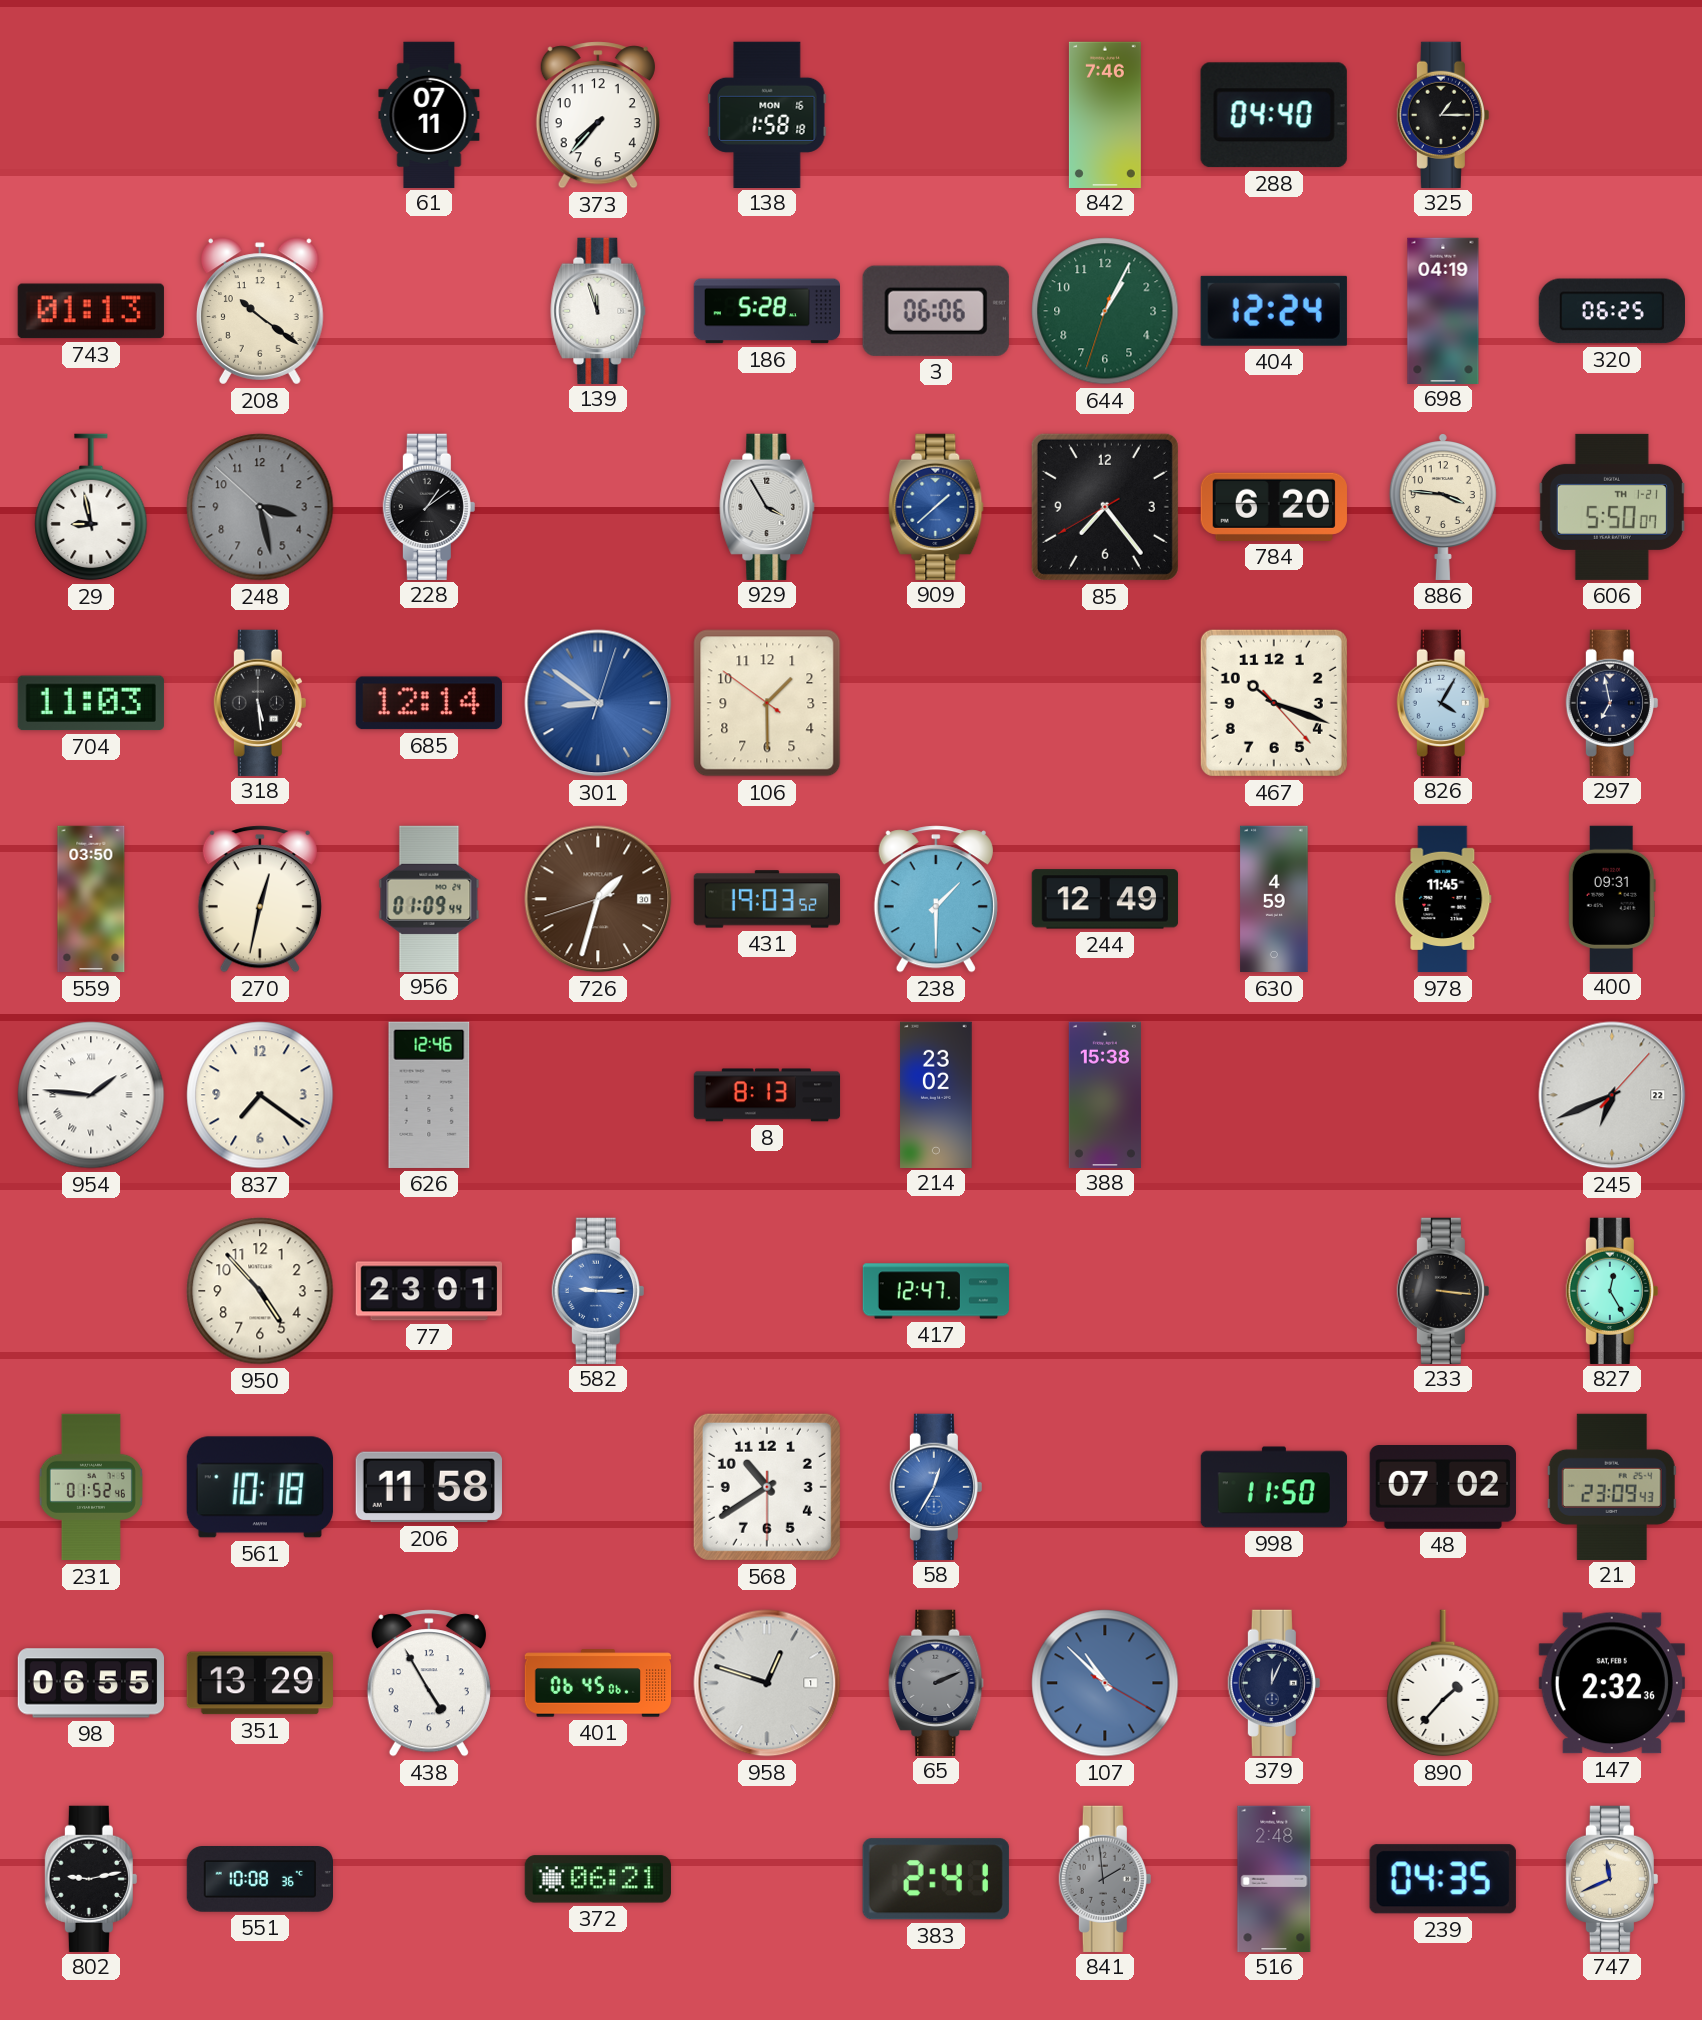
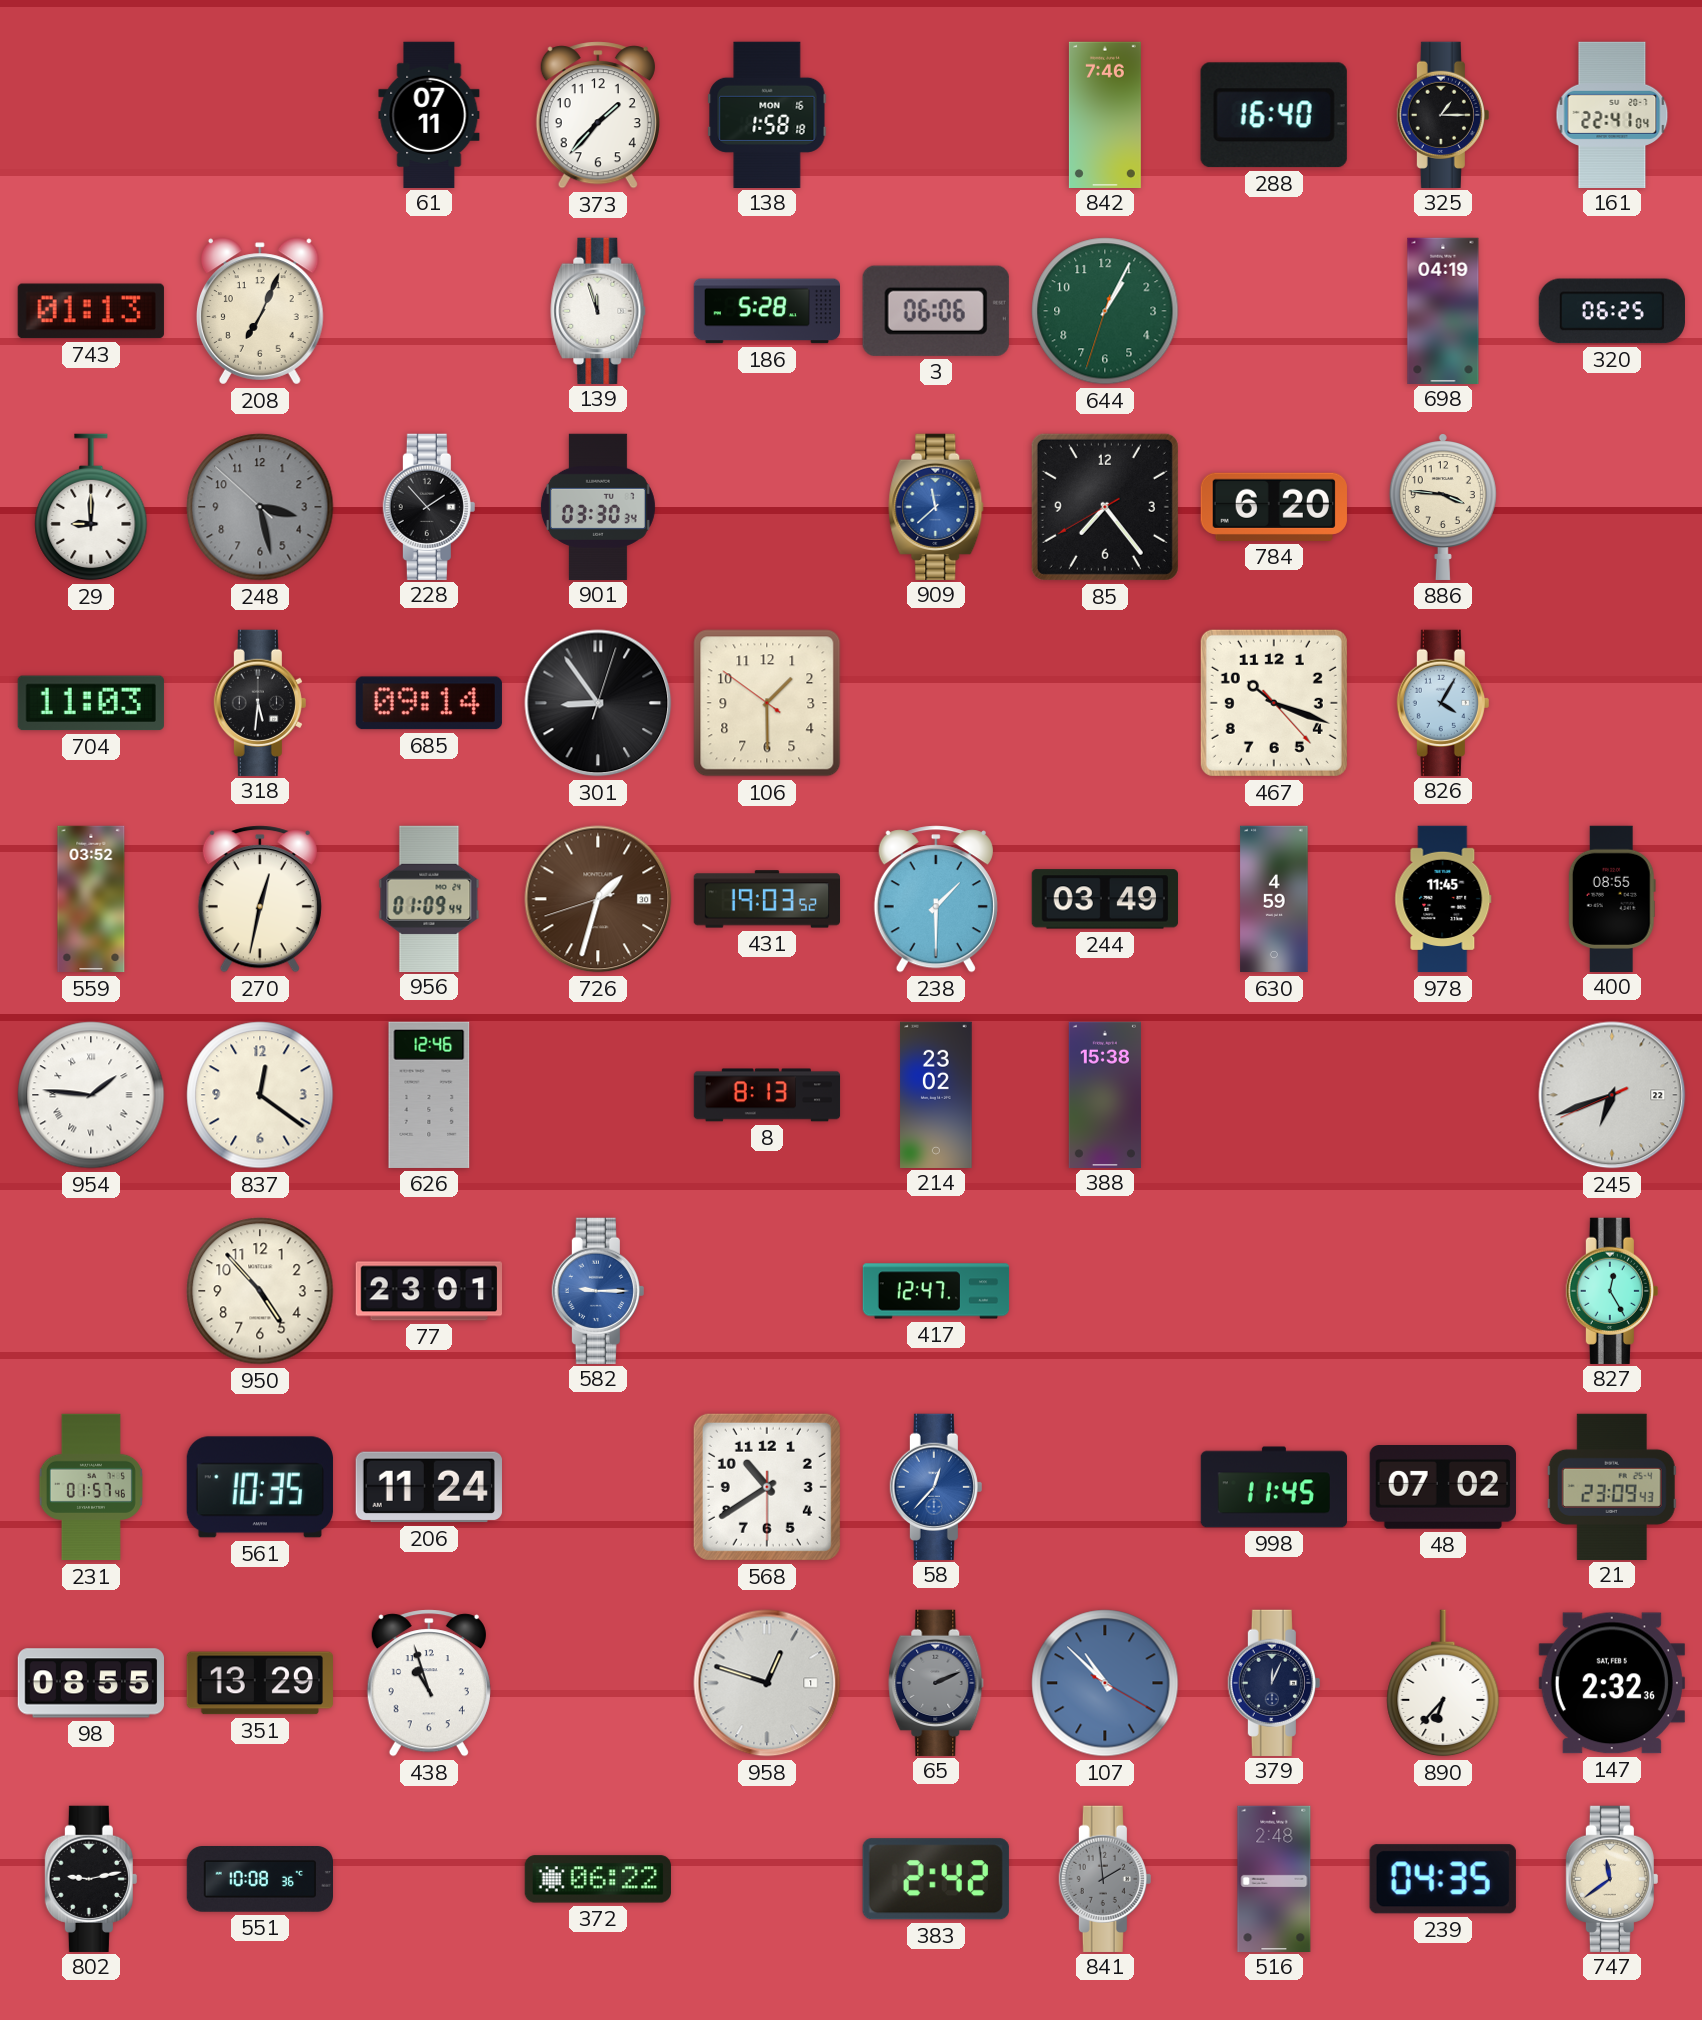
373: 7:37 -> 1:37
288: 04:40 -> 16:40
161: none -> 22:41
208: 10:21 -> 7:04
404: 12:24 -> none
29: 8:58 -> 9:00
228: 1:09 -> 1:53
901: none -> 03:30
929: 3:55 -> none
909: 1:38 -> 11:38
606: 5:50 -> none
318: 5:29 -> 5:31
685: 12:14 -> 09:14
301: 8:51 -> 8:54
301 dial: blue -> black
297: 6:58 -> none
559: 03:50 -> 03:52
244: 12:49 -> 03:49
400: 09:31 -> 08:55
837: 7:21 -> 12:21
245: 6:41:07 -> 6:41:41
233: 3:16 -> none
231: 01:52 -> 01:57
561: 10:18 -> 10:35
206: 11:58 -> 11:24
58: 12:35 -> 12:37
998: 11:50 -> 11:45
98: 06:55 -> 08:55
438: 4:55 -> 10:57
401: 06:45 -> none
890: 1:37 -> 6:37
372: 06:21 -> 06:22
383: 2:41 -> 2:42
747: 11:41 -> 11:39
